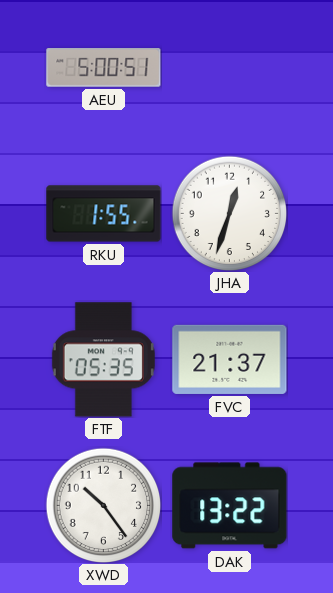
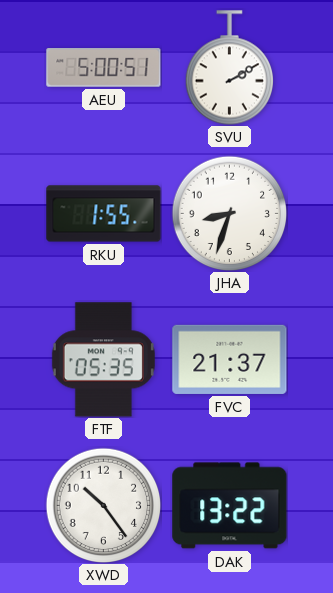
SVU: none -> 2:10
JHA: 12:33 -> 8:33
